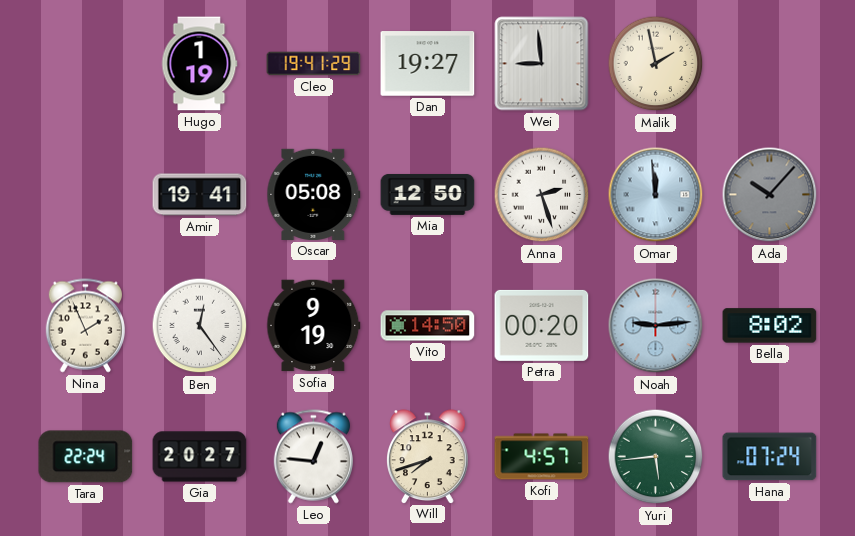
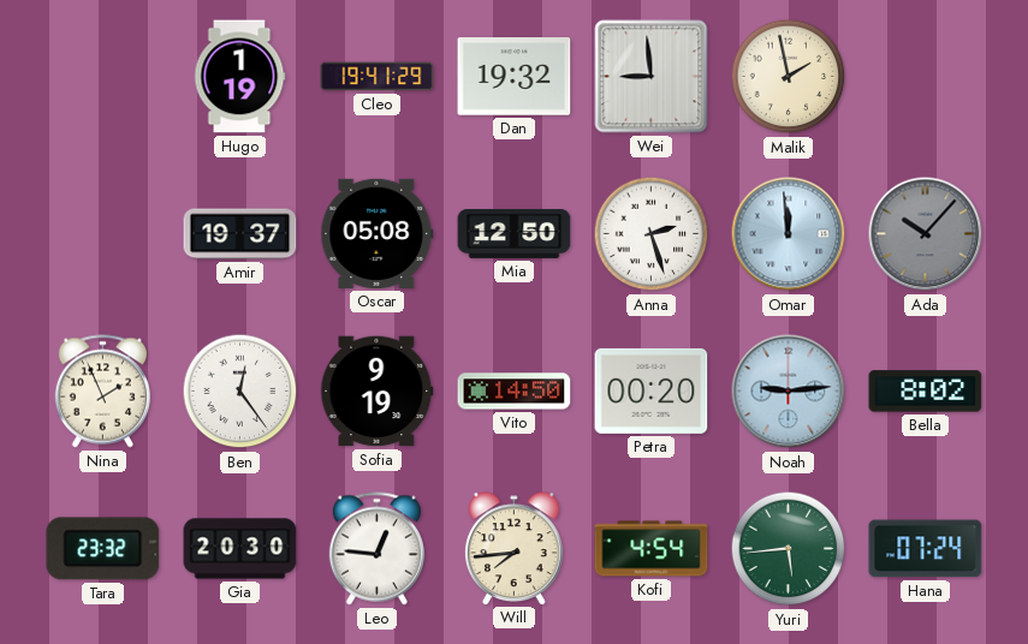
Dan: 19:27 -> 19:32
Amir: 19:41 -> 19:37
Tara: 22:24 -> 23:32
Gia: 20:27 -> 20:30
Will: 7:42 -> 7:44
Kofi: 4:57 -> 4:54
